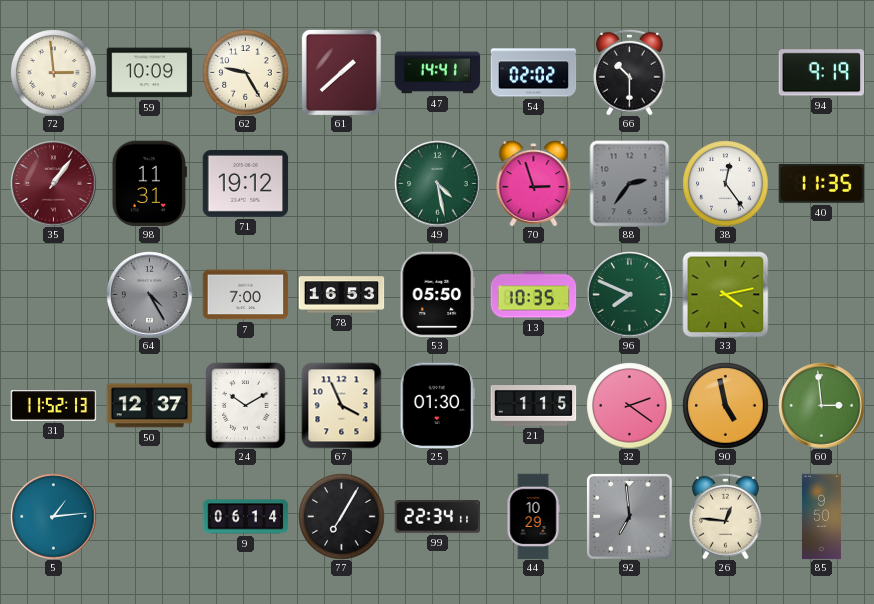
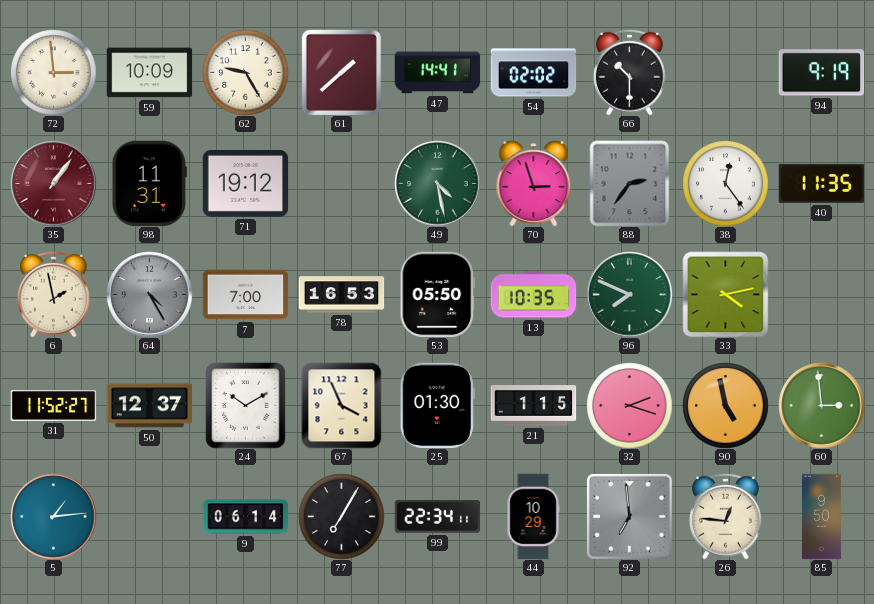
6: none -> 1:58
31: 11:52:13 -> 11:52:27
32: 2:21 -> 2:18
